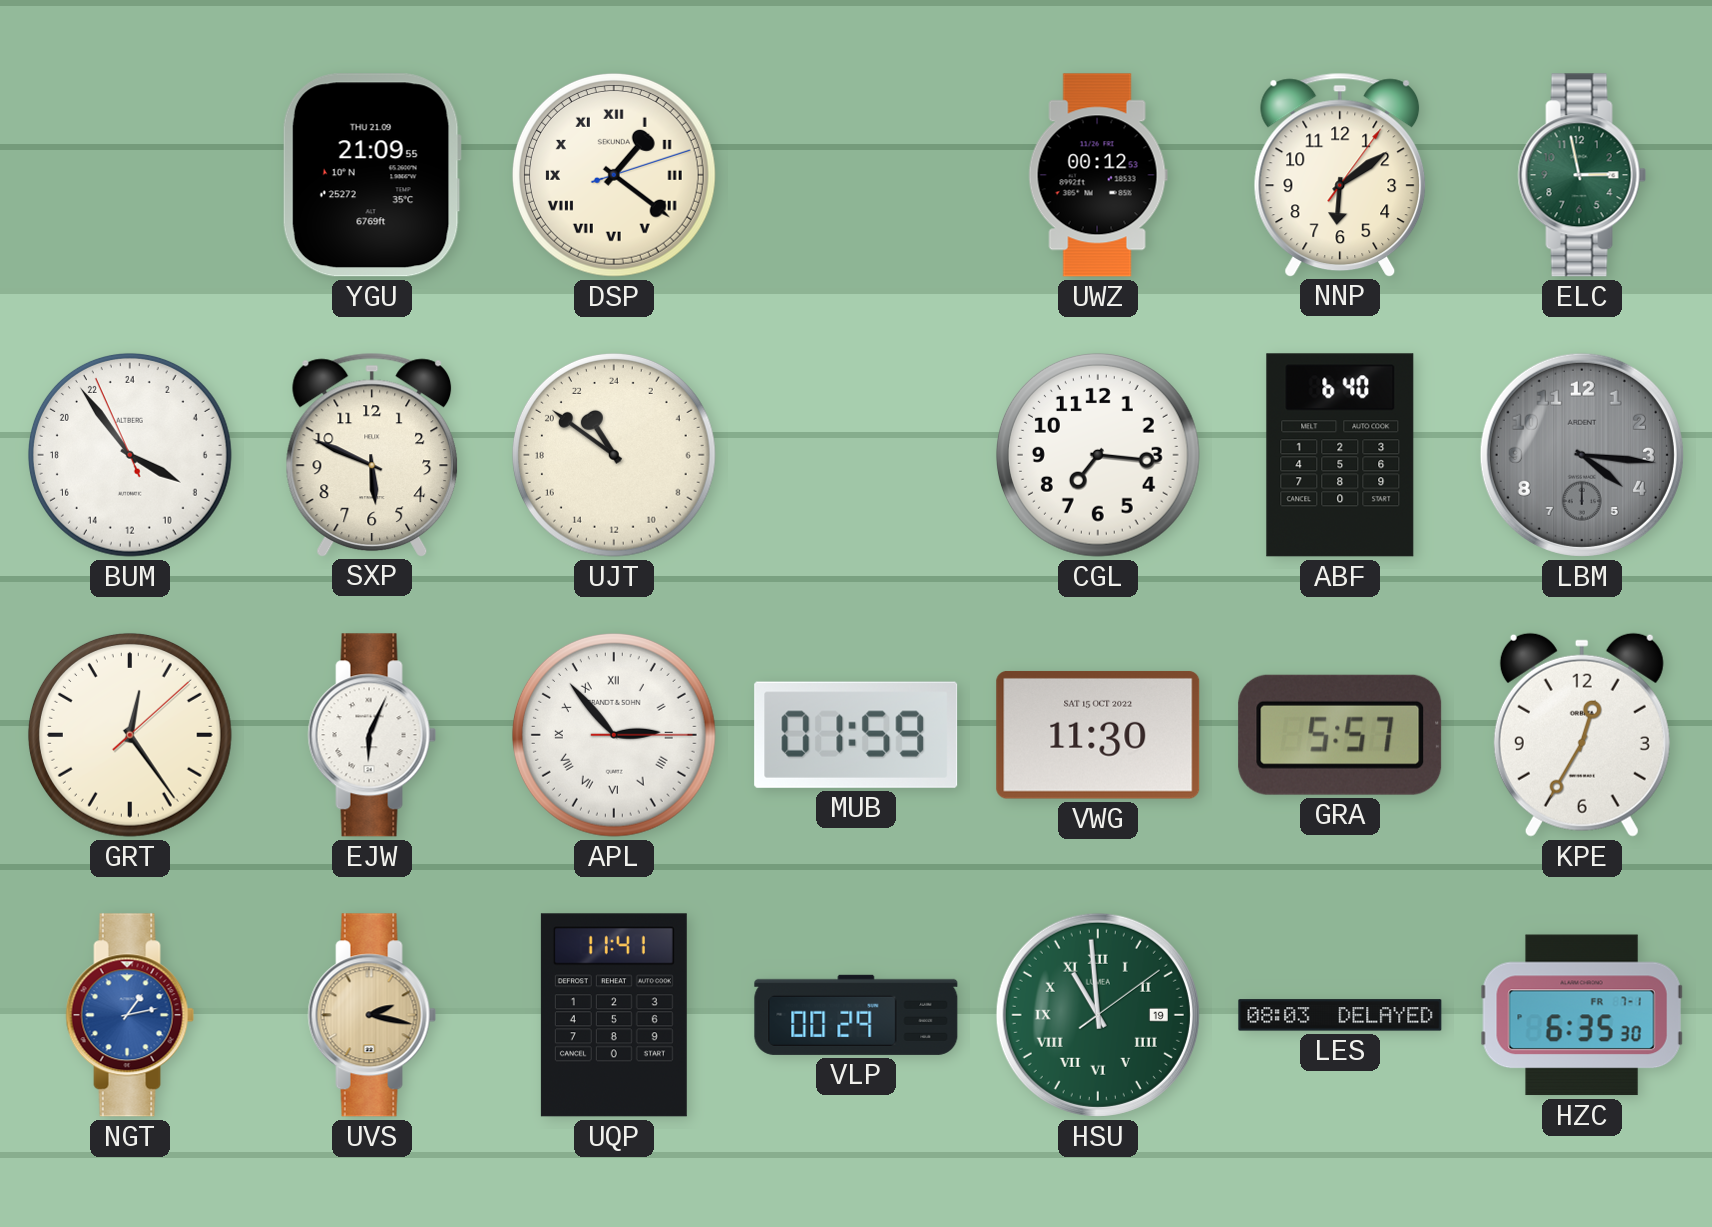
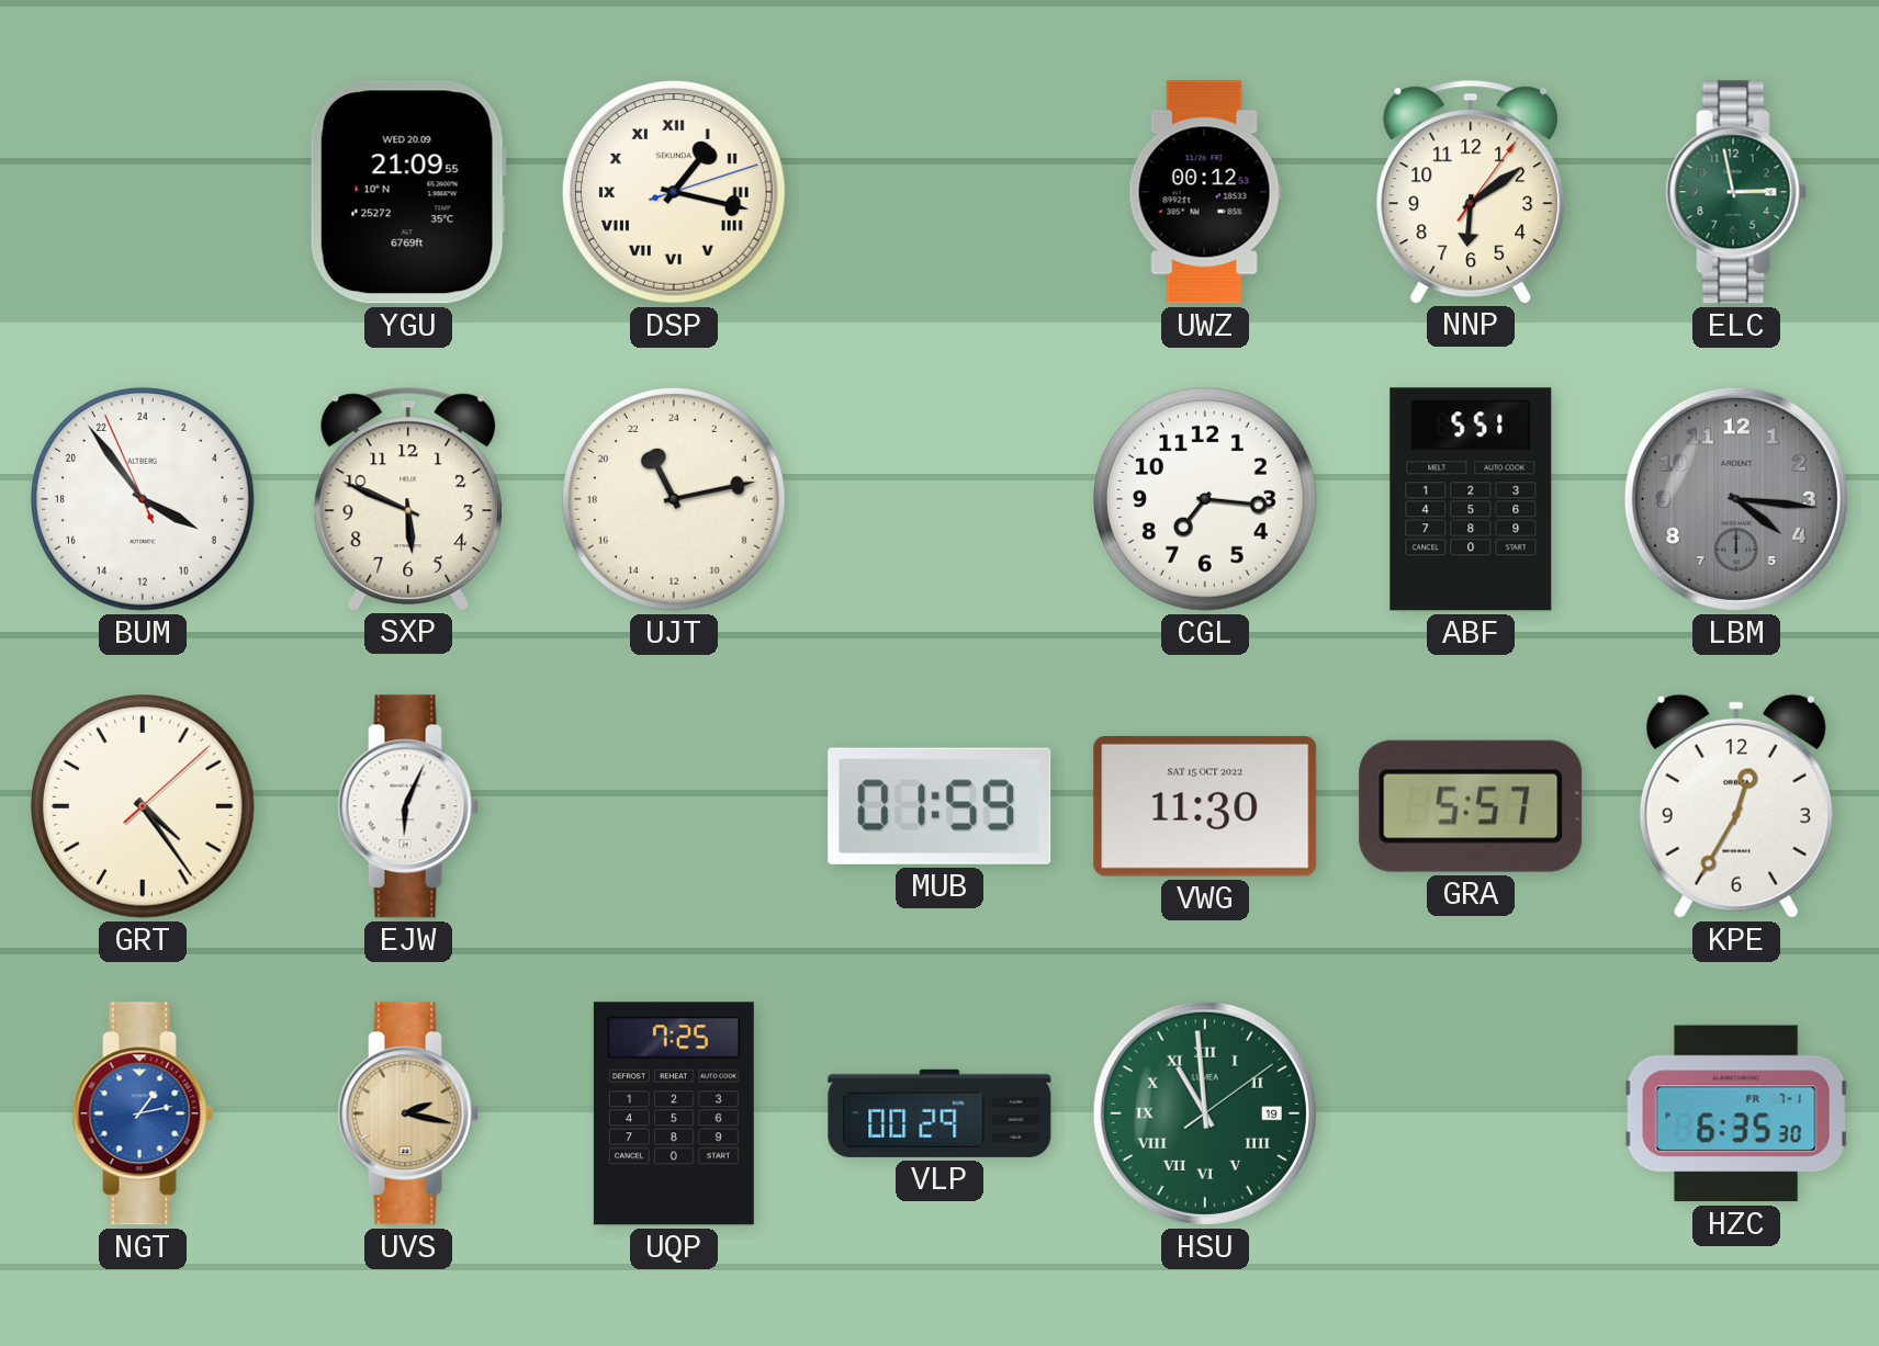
YGU date: THU 21.09 -> WED 20.09
DSP: 1:21 -> 1:17
UJT: 21:51 -> 22:13
ABF: 6:40 -> 5:51
GRT: 12:24 -> 4:24
APL: 2:53 -> none
UQP: 11:41 -> 7:25
LES: 08:03 -> none
